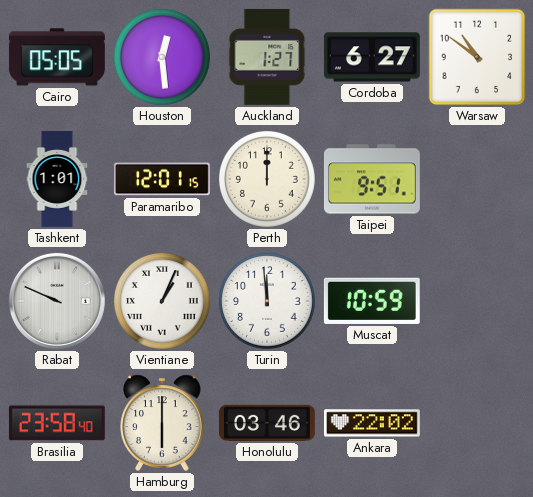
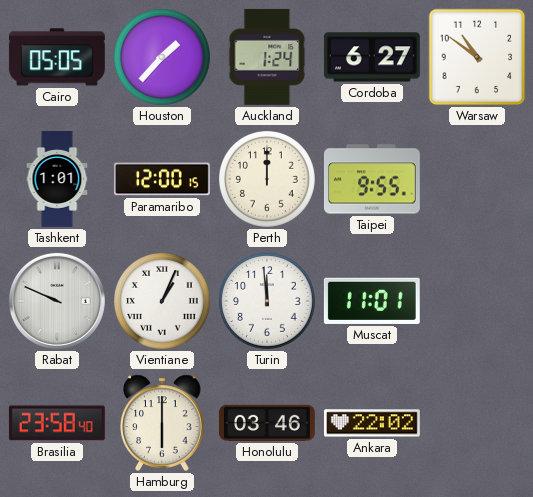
Houston: 12:29 -> 1:37
Auckland: 1:27 -> 1:24
Paramaribo: 12:01 -> 12:00
Taipei: 9:51 -> 9:55
Muscat: 10:59 -> 11:01
